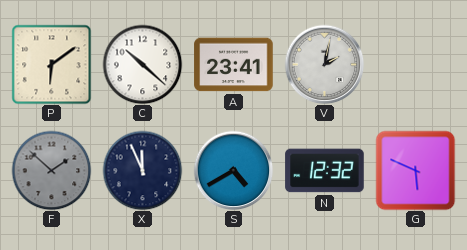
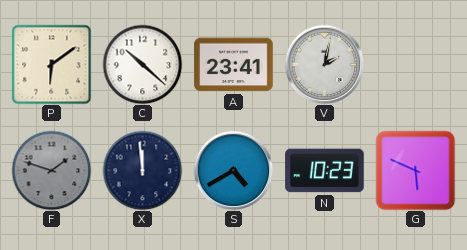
F: 1:52 -> 1:48
X: 11:56 -> 11:59
N: 12:32 -> 10:23
